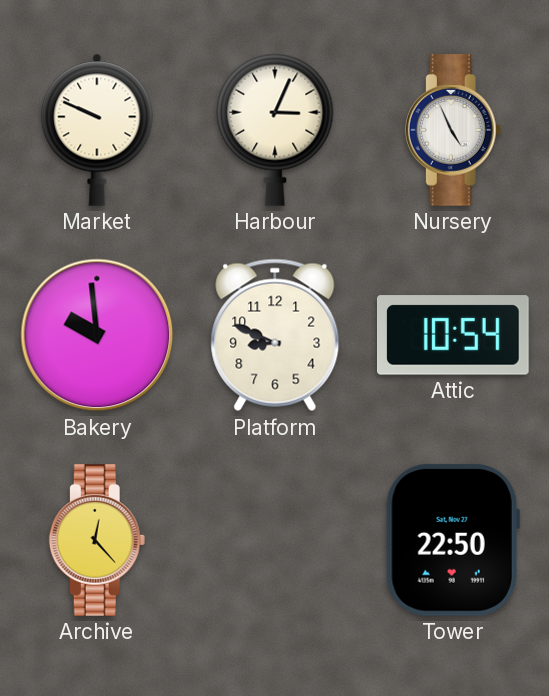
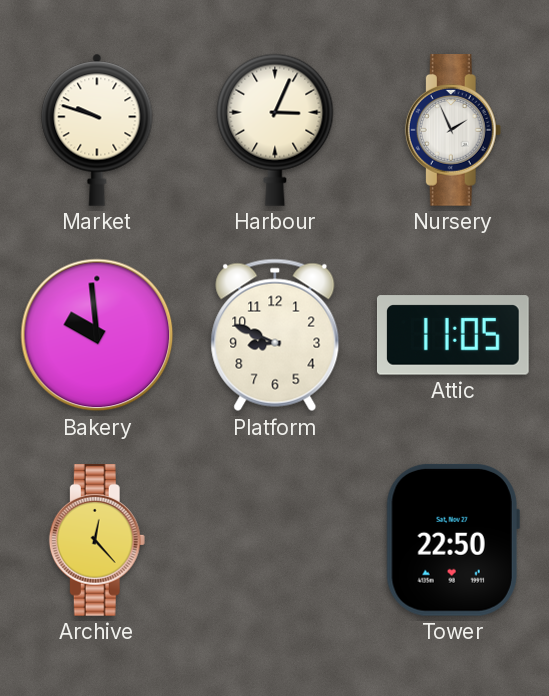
Market: 9:49 -> 9:48
Nursery: 4:56 -> 1:56
Attic: 10:54 -> 11:05
